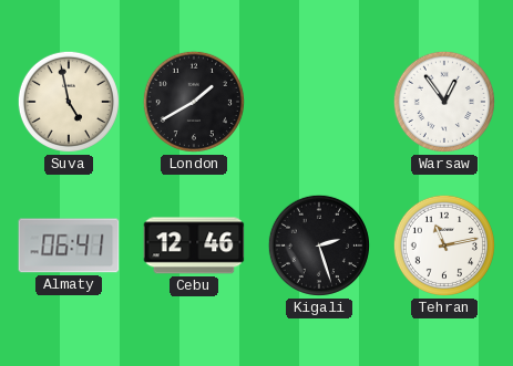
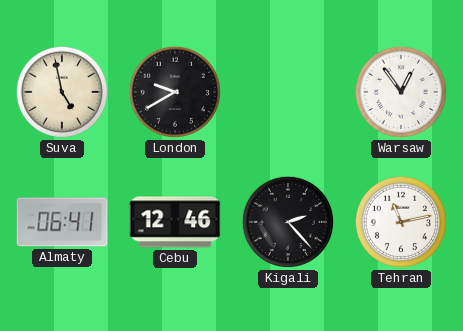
London: 1:40 -> 9:40
Kigali: 2:27 -> 2:23
